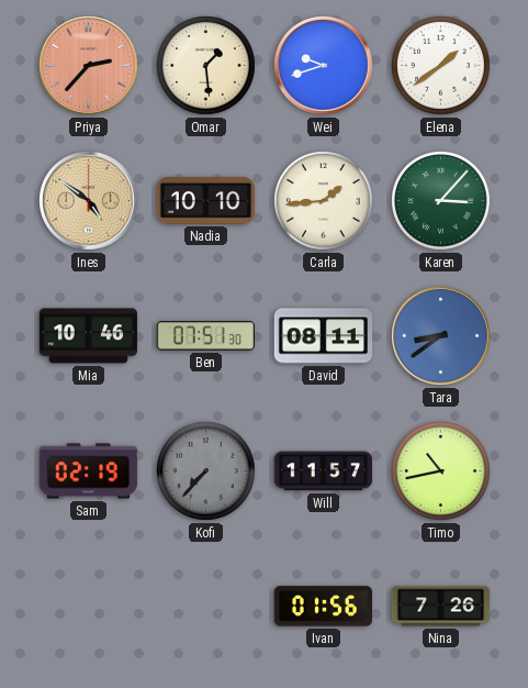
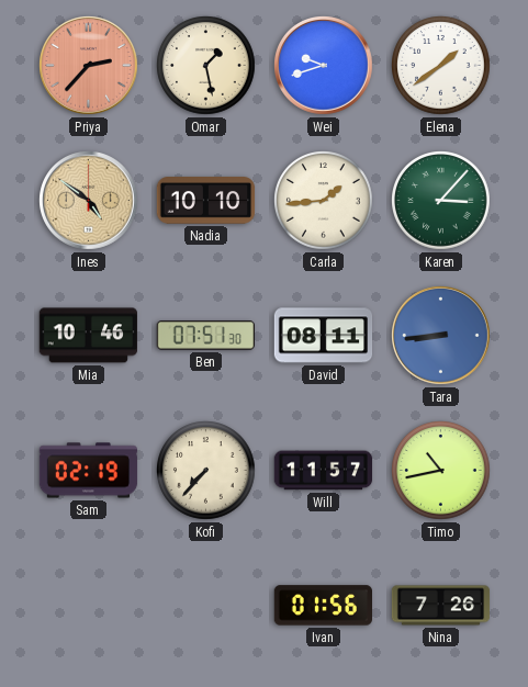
Omar: 1:29 -> 1:28
Tara: 8:39 -> 8:44
Kofi dial: grey -> cream
